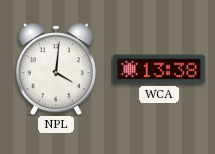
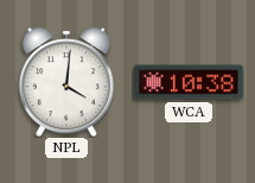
WCA: 13:38 -> 10:38
